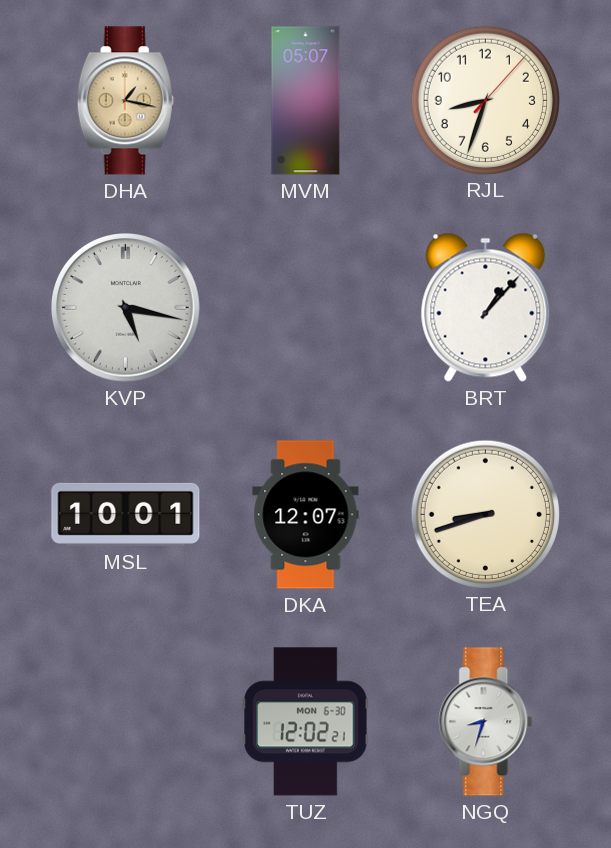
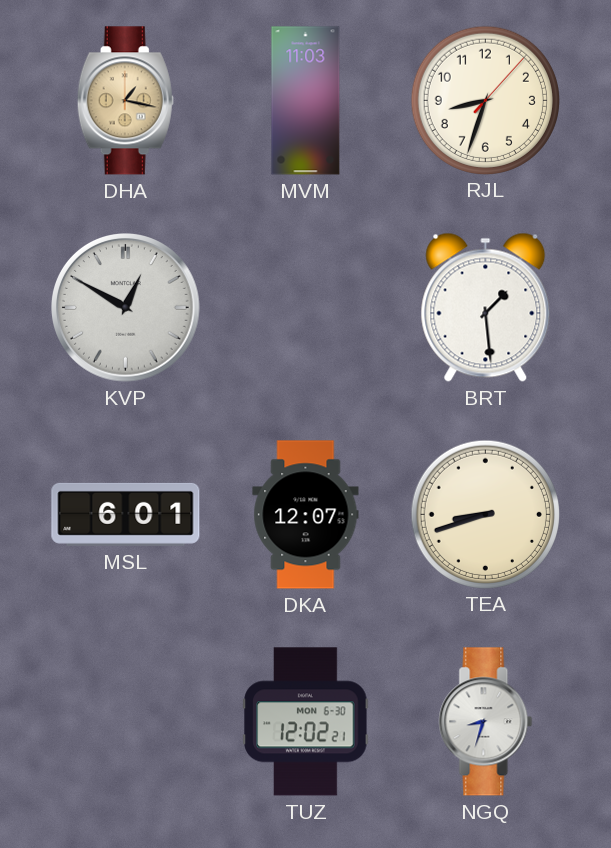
MVM: 05:07 -> 11:03
KVP: 5:17 -> 12:50
BRT: 1:07 -> 1:29
MSL: 10:01 -> 6:01
